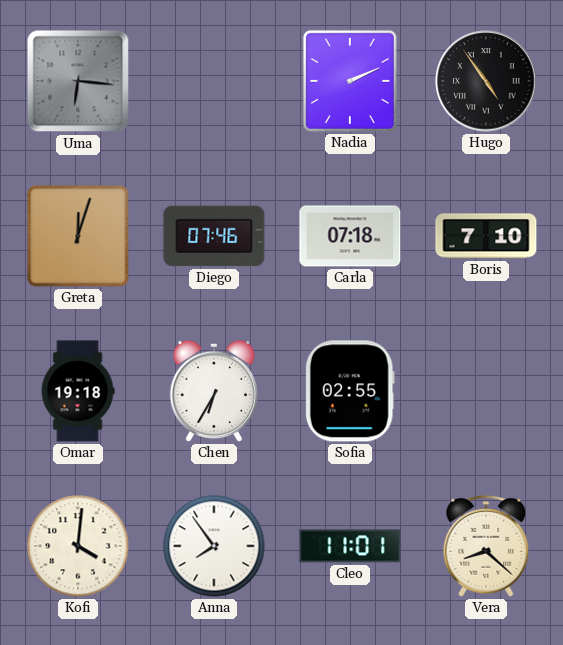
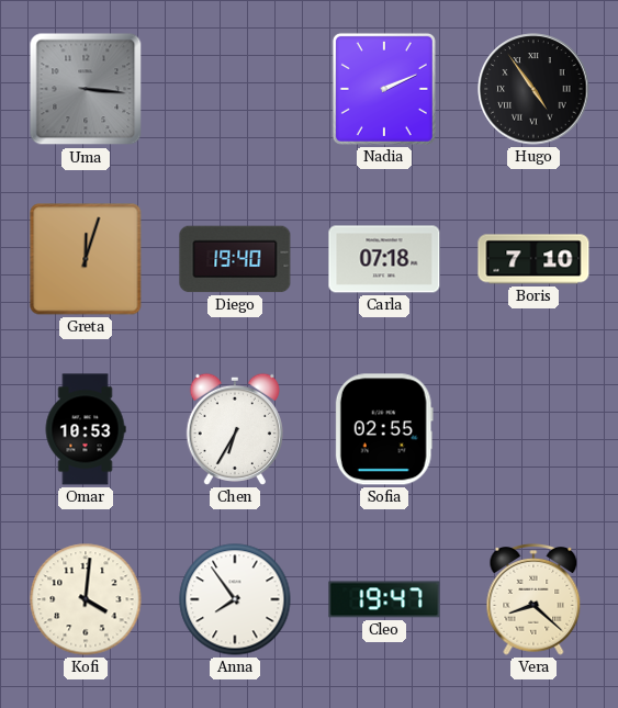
Uma: 6:16 -> 3:16
Diego: 07:46 -> 19:40
Omar: 19:18 -> 10:53
Cleo: 11:01 -> 19:47
